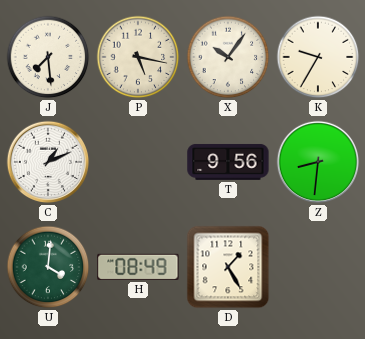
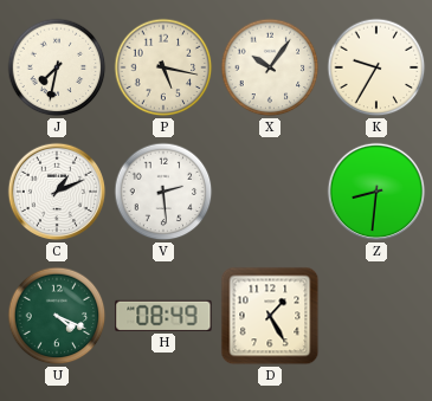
J: 7:29 -> 7:32
V: none -> 2:29
T: 9:56 -> none
U: 4:01 -> 4:19
